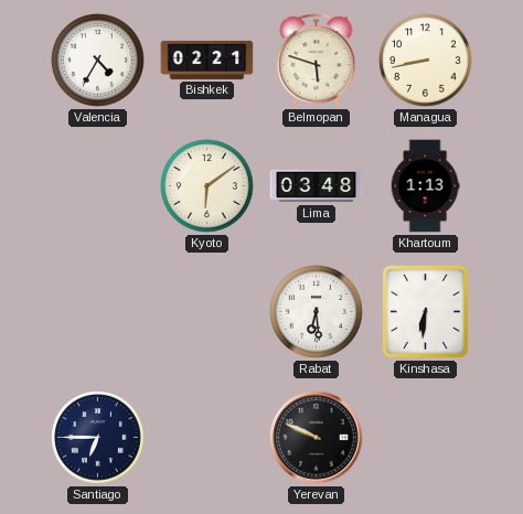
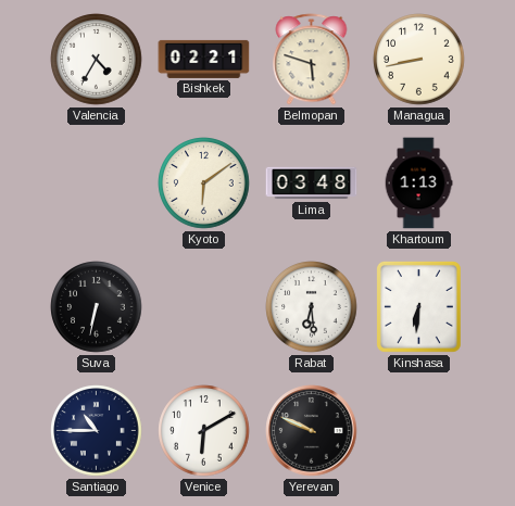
Suva: none -> 6:32
Santiago: 6:45 -> 10:45
Venice: none -> 6:10
